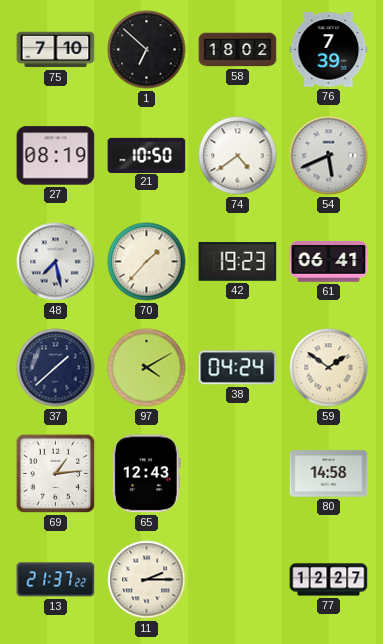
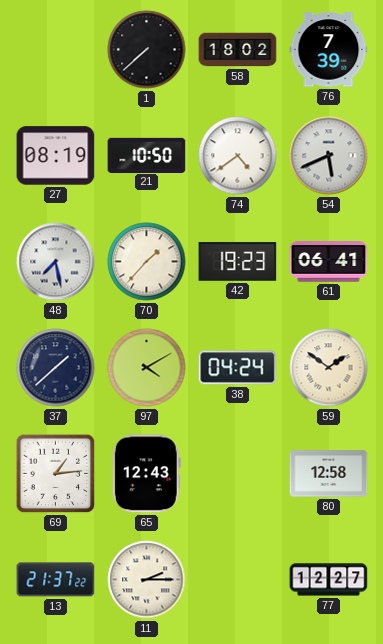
75: 7:10 -> none
1: 6:52 -> 7:38
80: 14:58 -> 12:58
